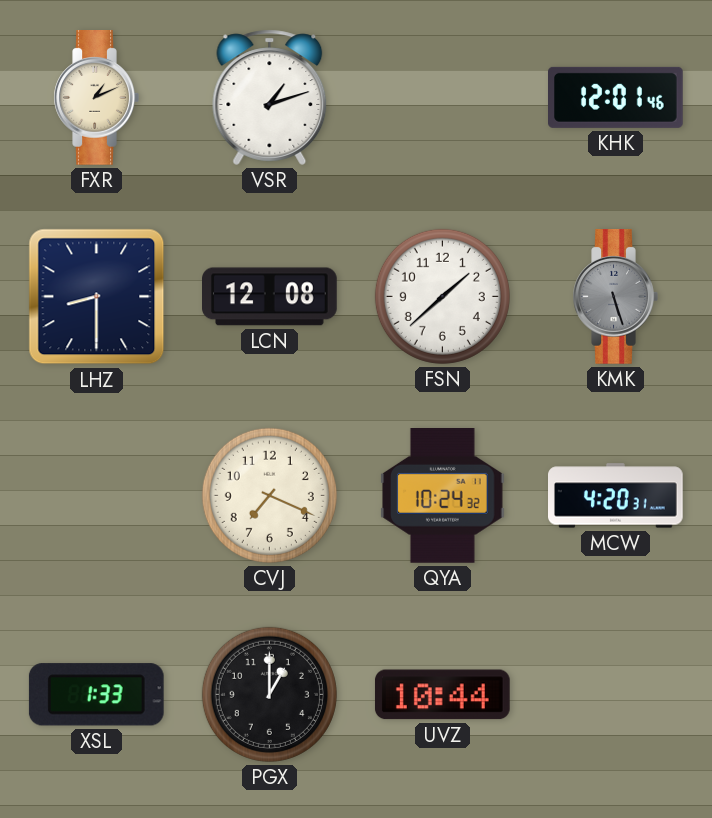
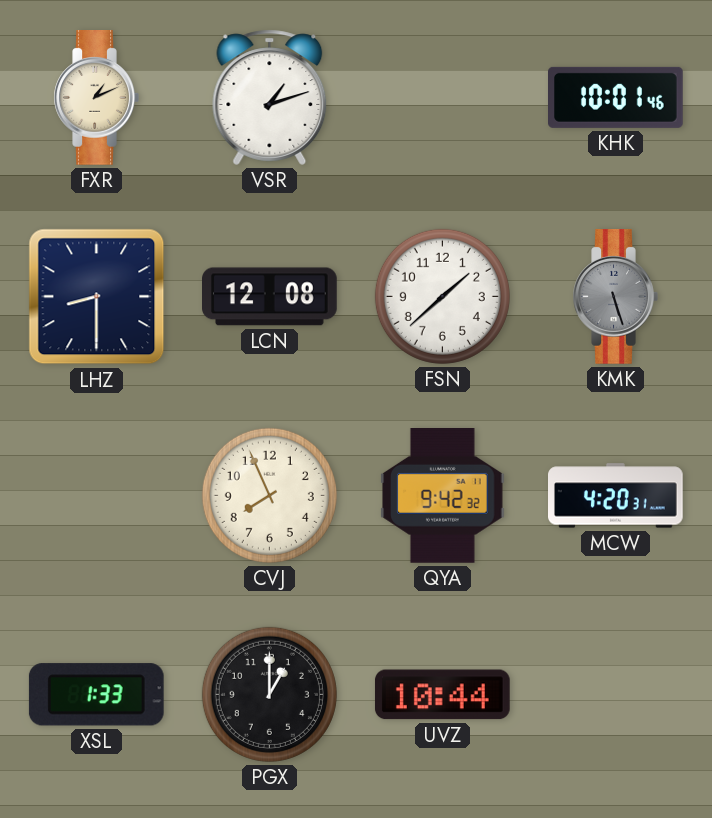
KHK: 12:01 -> 10:01
CVJ: 7:19 -> 7:56
QYA: 10:24 -> 9:42
